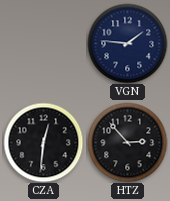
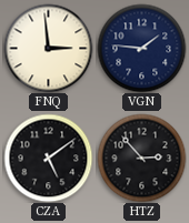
FNQ: none -> 2:59
CZA: 12:31 -> 5:09
